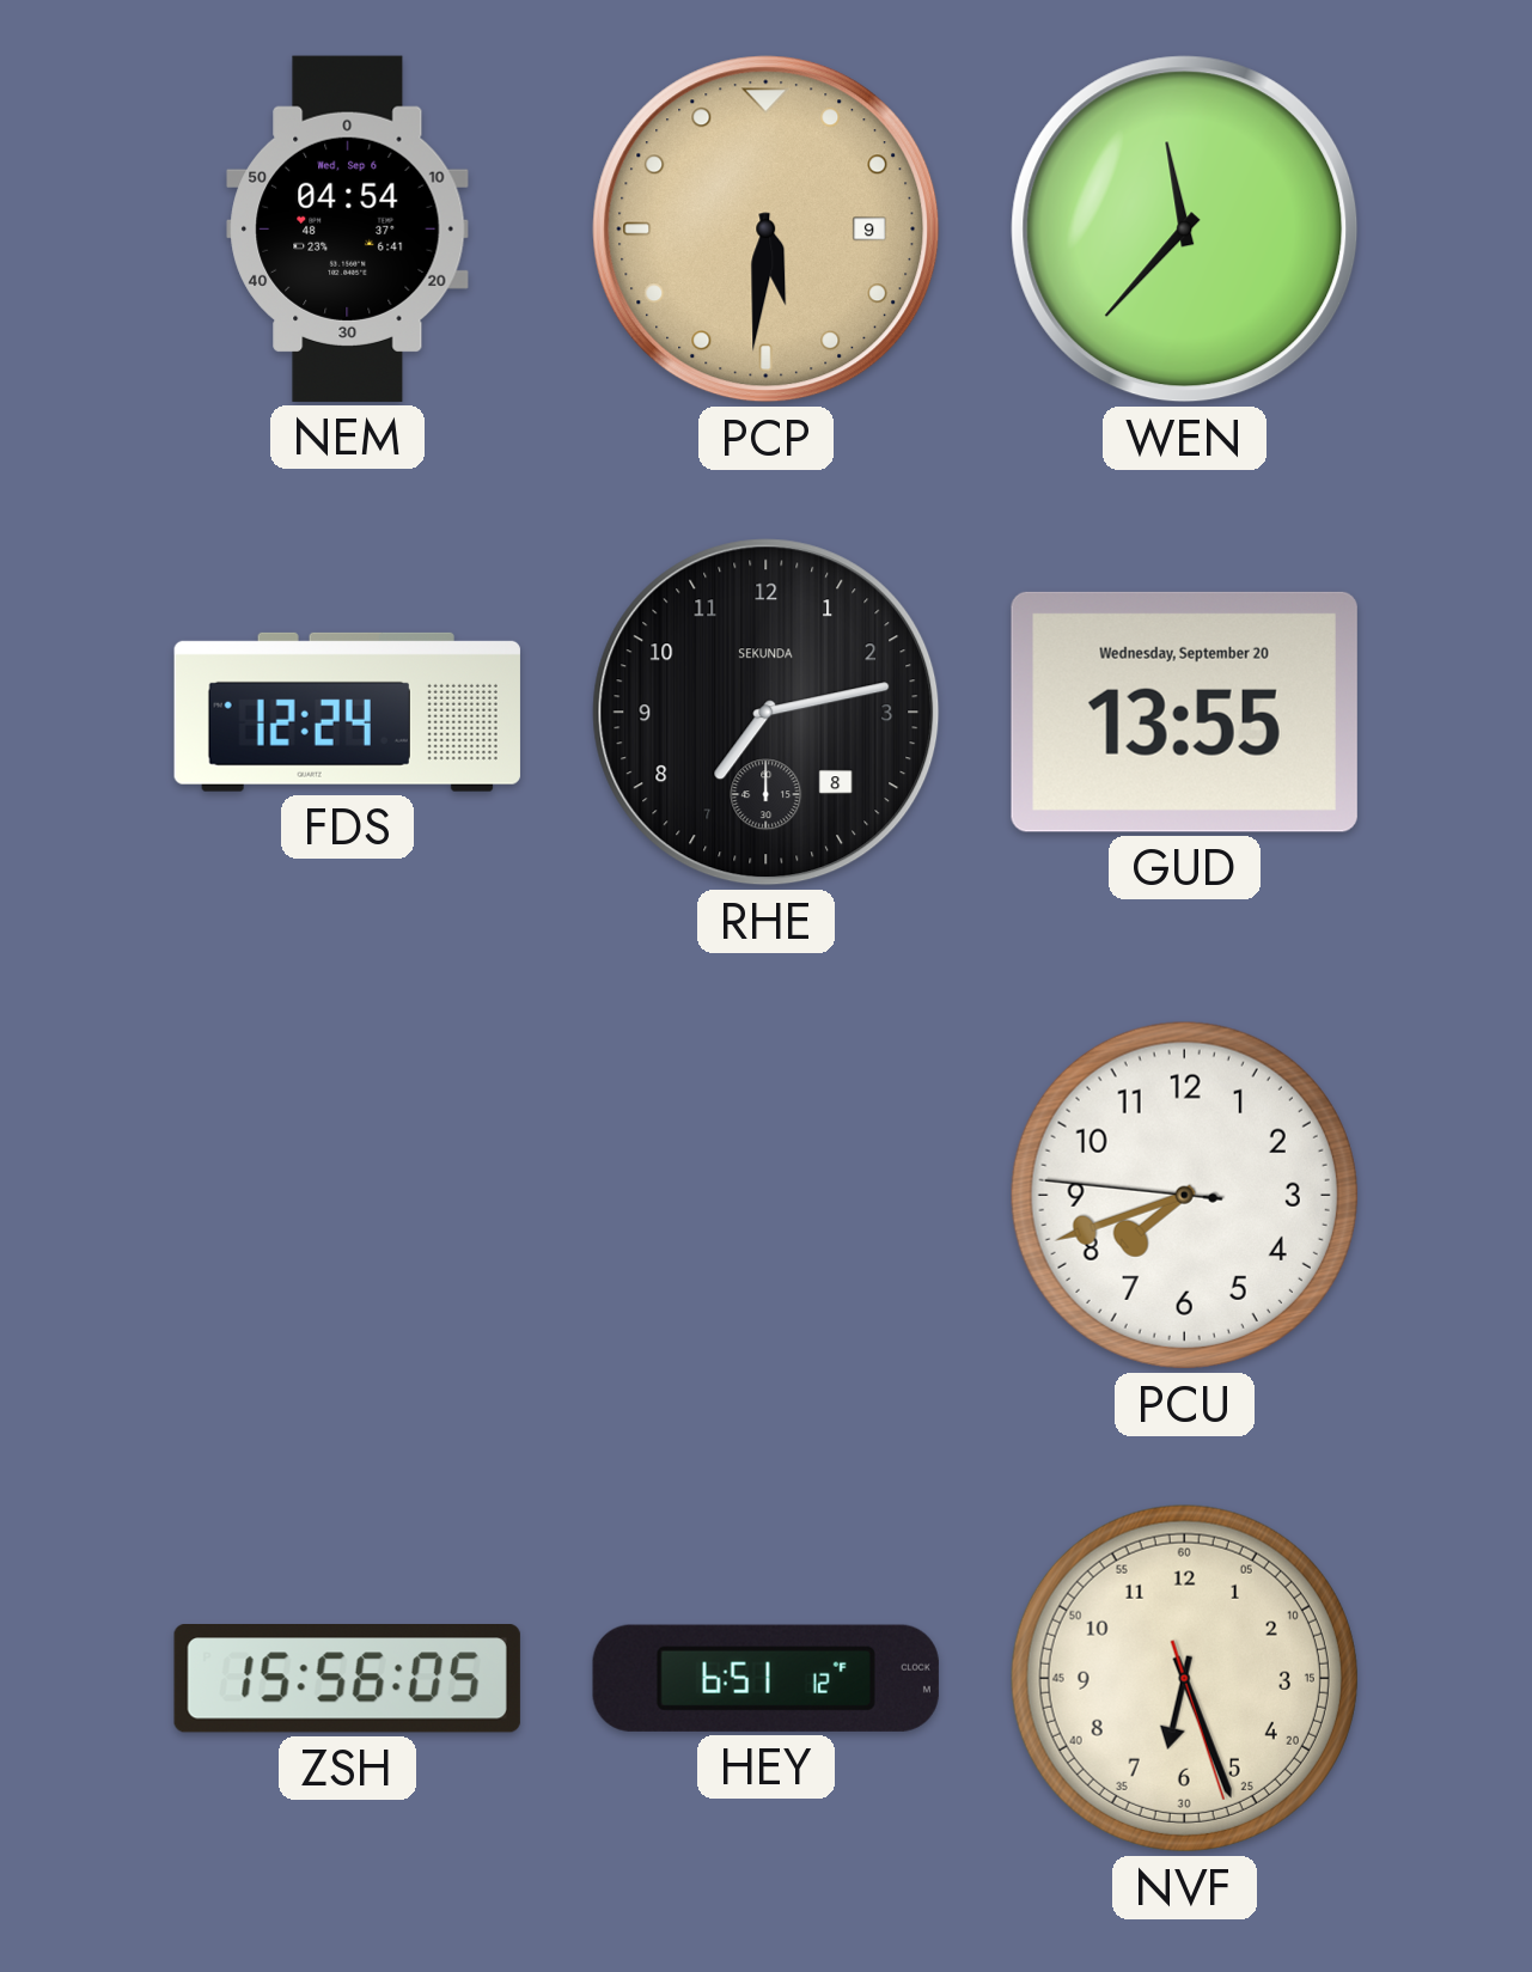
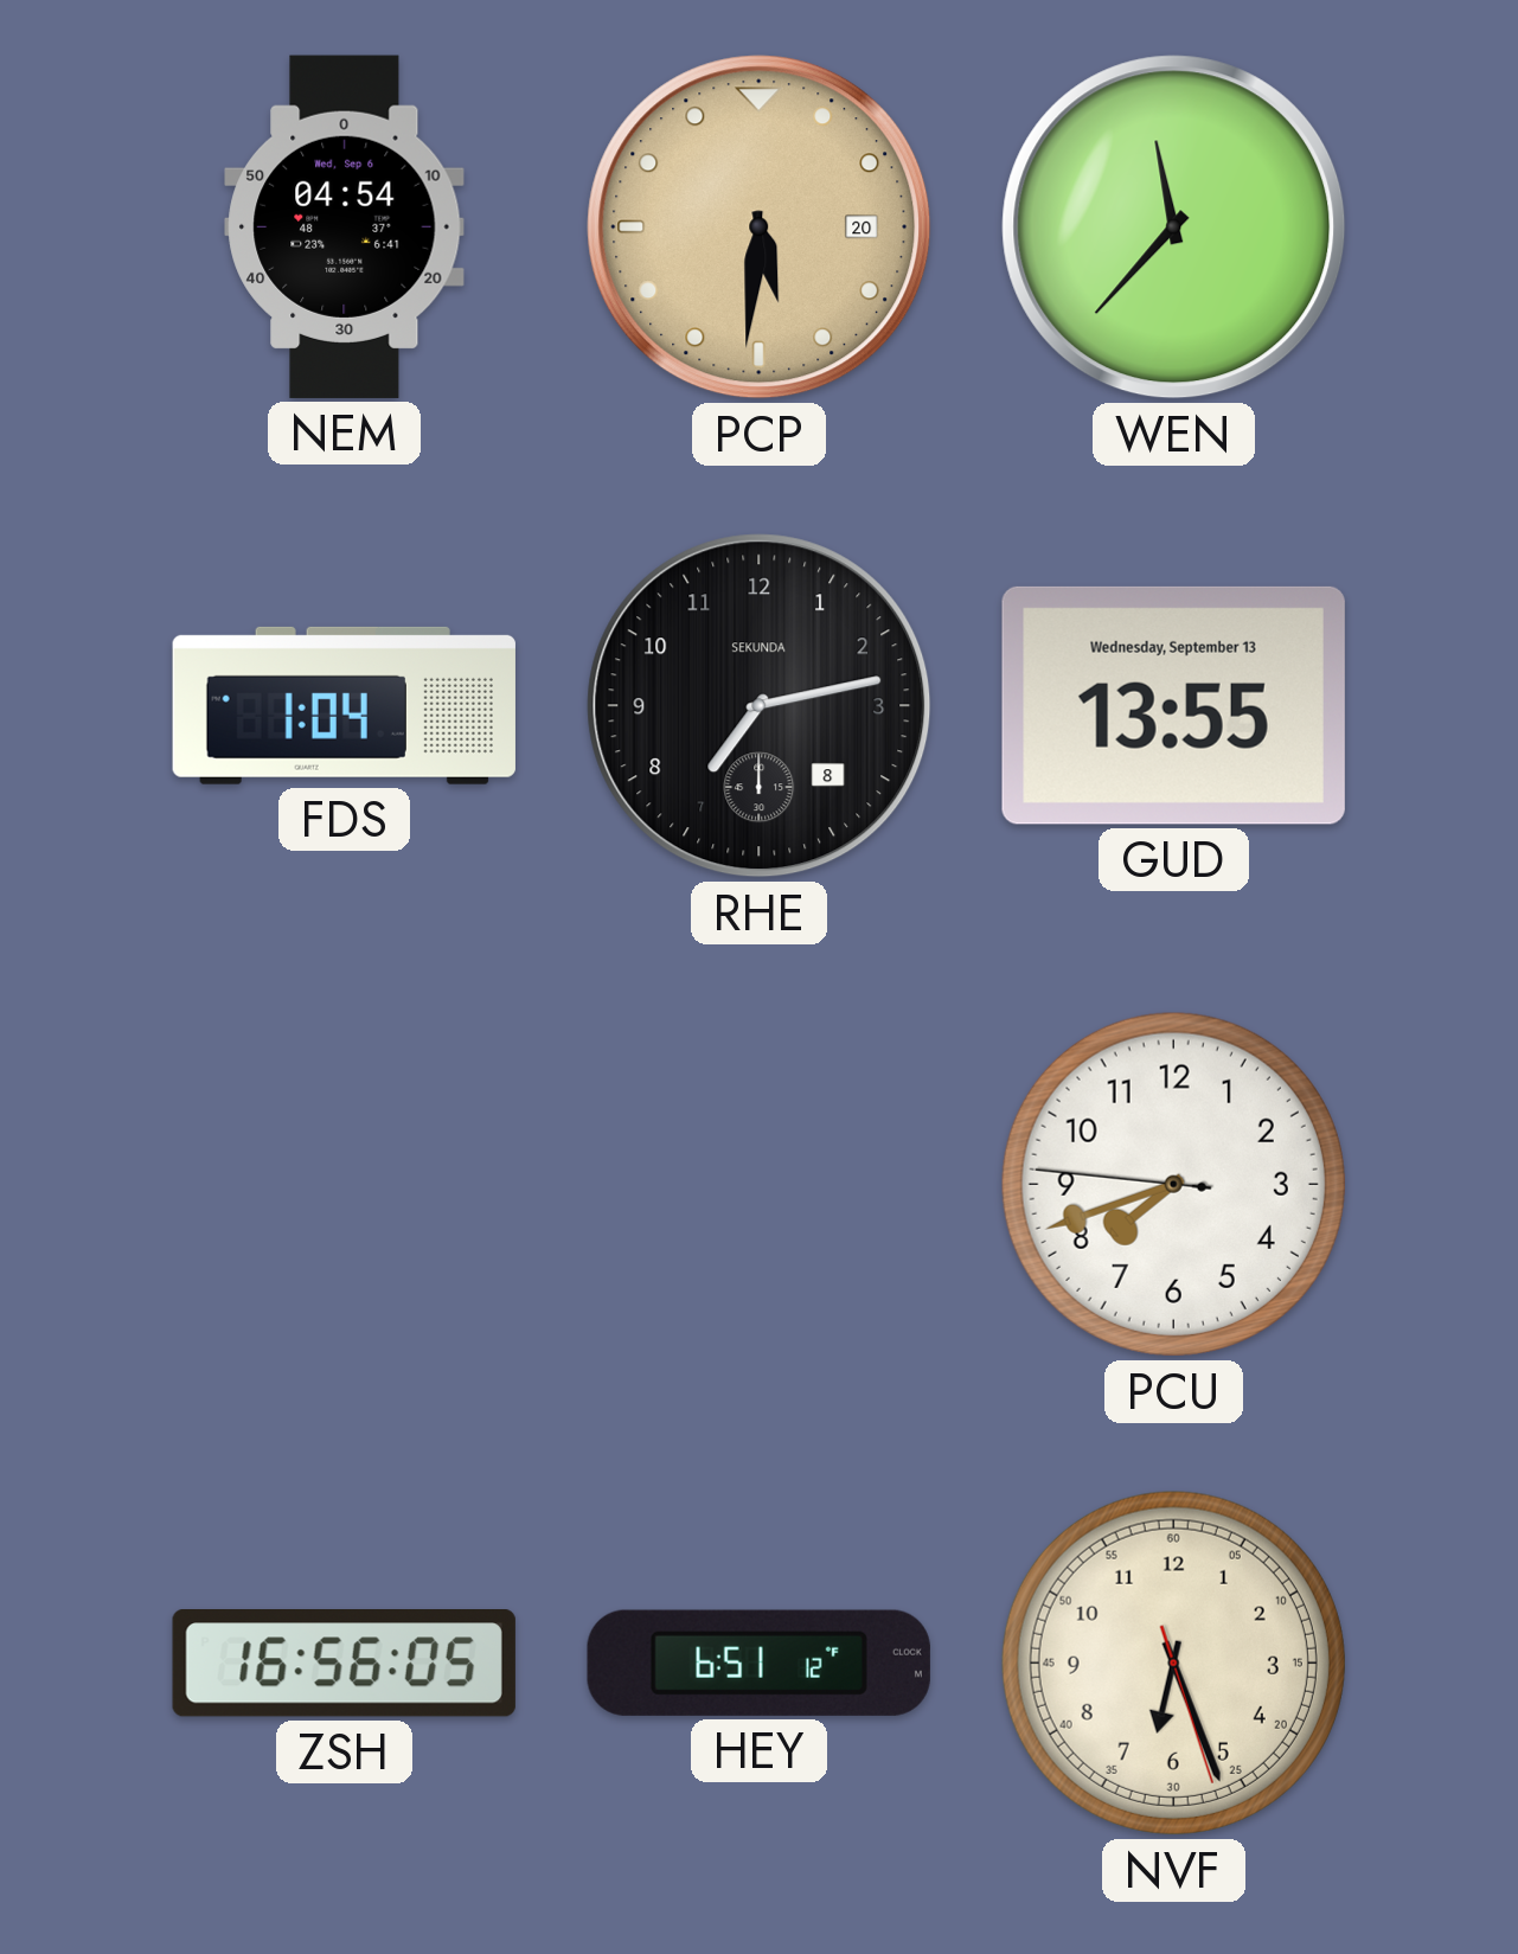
PCP date: 9 -> 20
FDS: 12:24 -> 1:04
GUD date: Wednesday, September 20 -> Wednesday, September 13
ZSH: 15:56 -> 16:56
